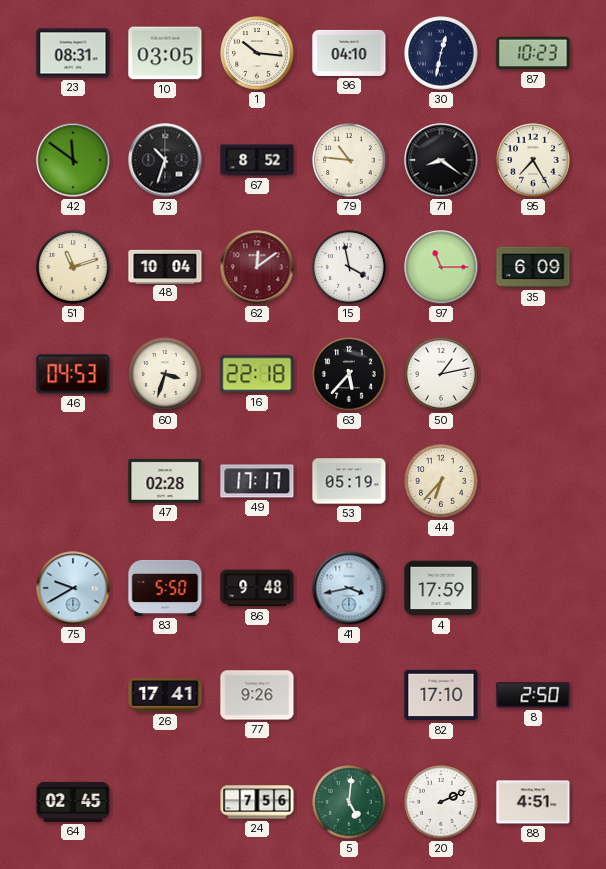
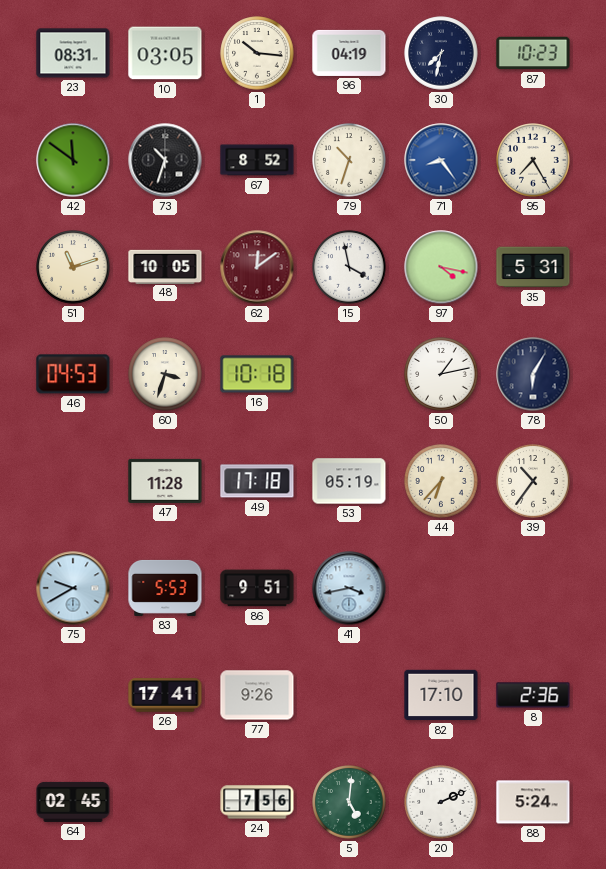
96: 04:10 -> 04:19
30: 12:32 -> 7:32
79: 10:46 -> 10:33
71: 8:21 -> 8:24
71 dial: black -> blue
48: 10:04 -> 10:05
97: 11:15 -> 4:17
35: 6:09 -> 5:31
16: 22:18 -> 10:18
63: 5:37 -> none
78: none -> 6:05
47: 02:28 -> 11:28
49: 17:17 -> 17:18
39: none -> 10:36
83: 5:50 -> 5:53
86: 9:48 -> 9:51
4: 17:59 -> none
8: 2:50 -> 2:36
88: 4:51 -> 5:24
